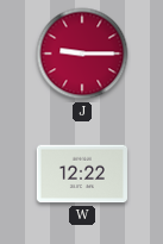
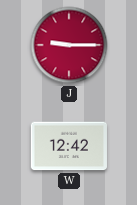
W: 12:22 -> 12:42
